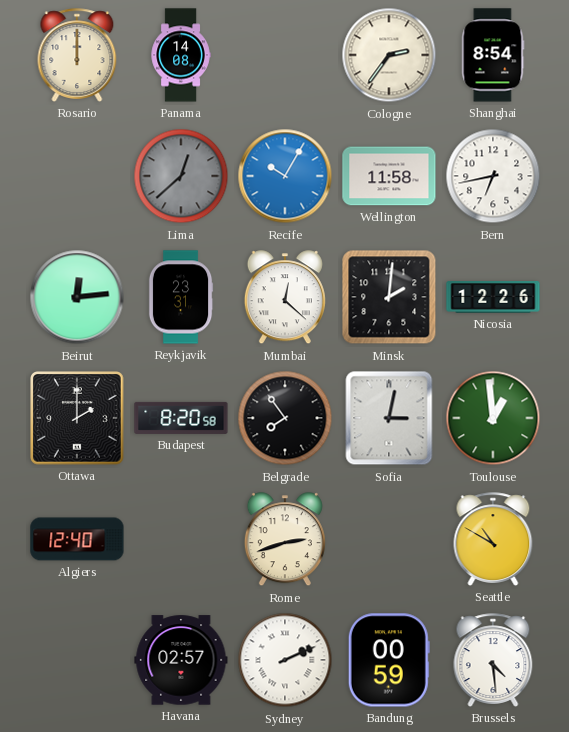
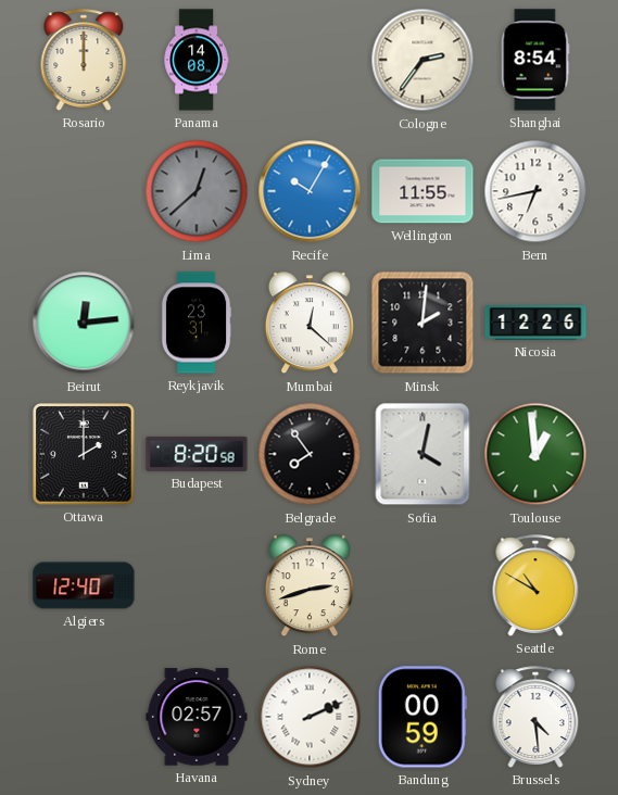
Wellington: 11:58 -> 11:55
Sofia: 3:02 -> 4:02
